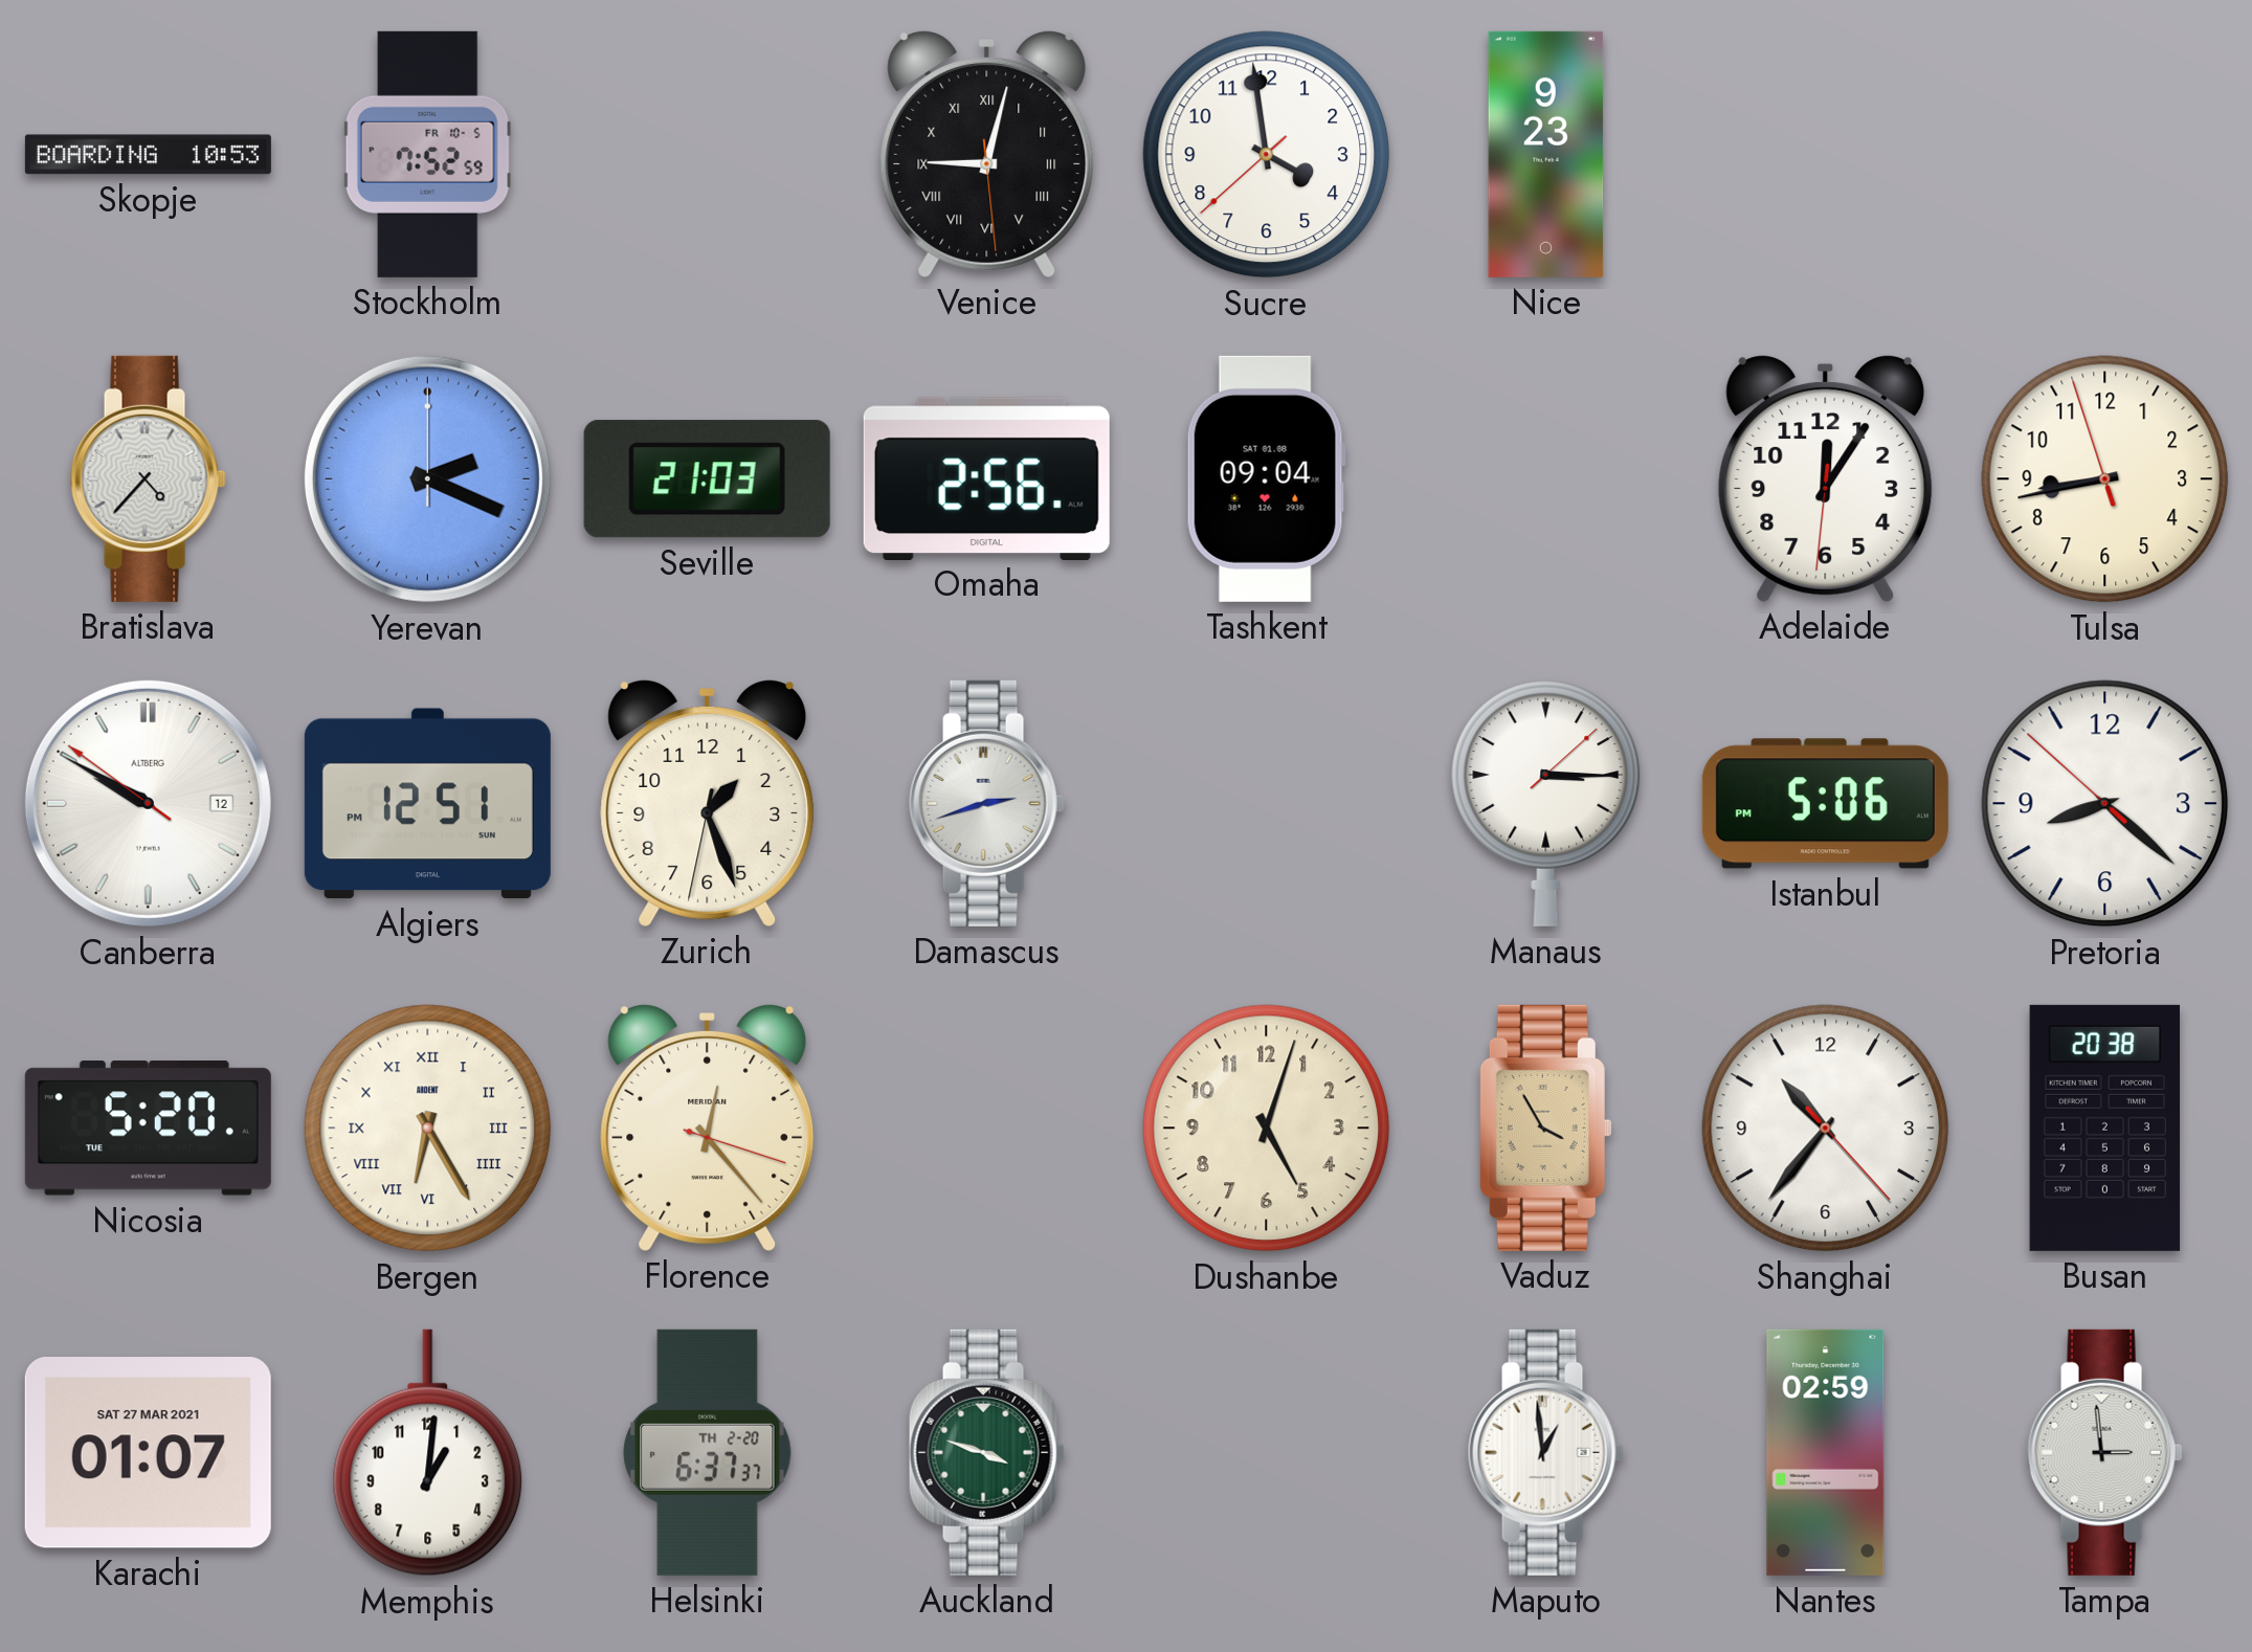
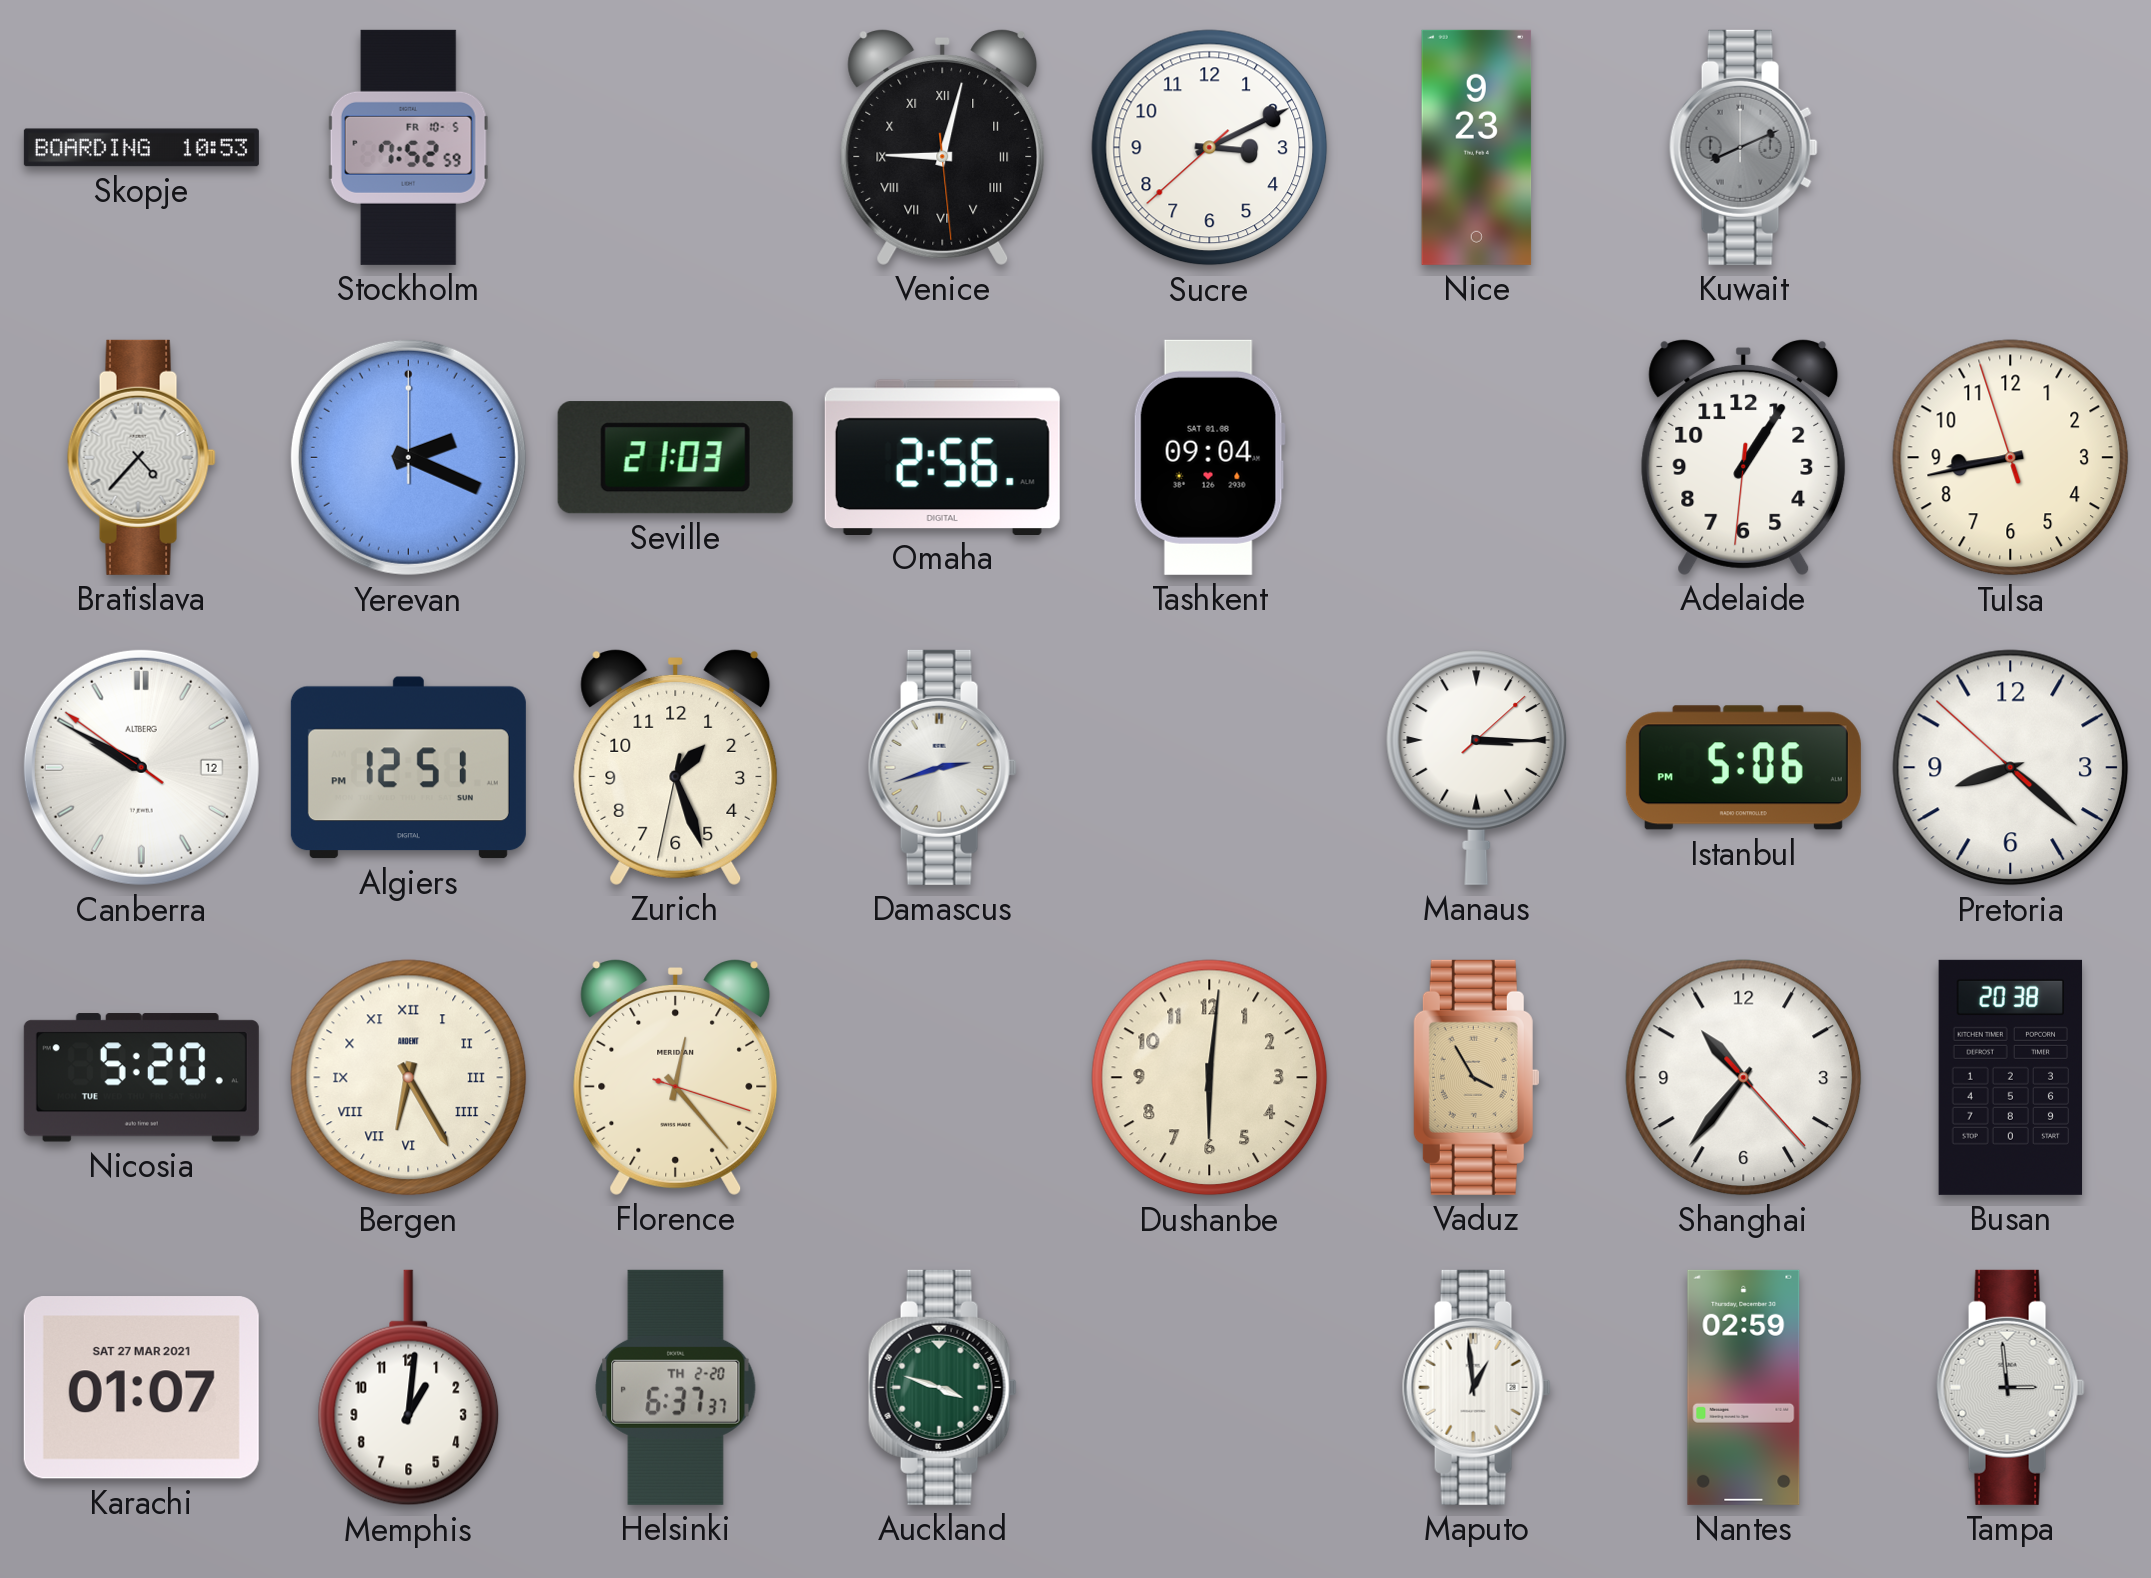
Sucre: 3:58 -> 3:10
Kuwait: none -> 8:11
Adelaide: 12:05 -> 1:05
Dushanbe: 5:03 -> 6:01
